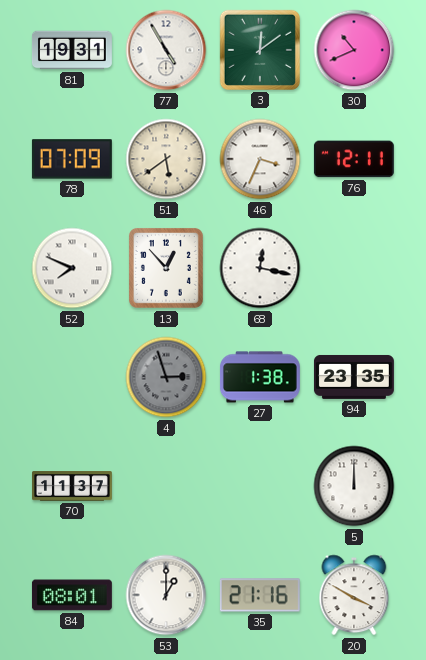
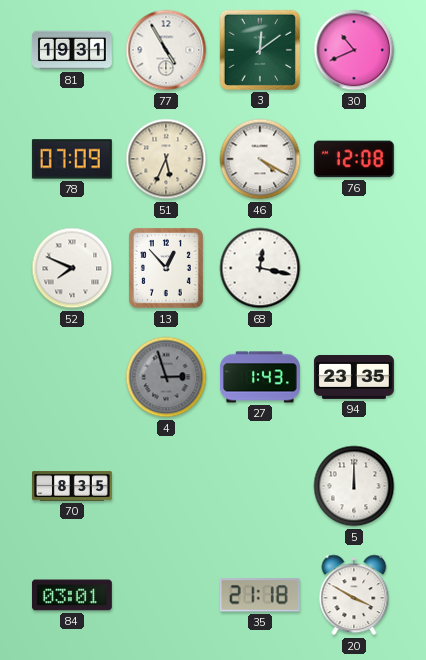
51: 5:39 -> 5:34
46: 3:34 -> 4:20
76: 12:11 -> 12:08
27: 1:38 -> 1:43
70: 11:37 -> 8:35
84: 08:01 -> 03:01
53: 1:00 -> none
35: 21:16 -> 21:18
